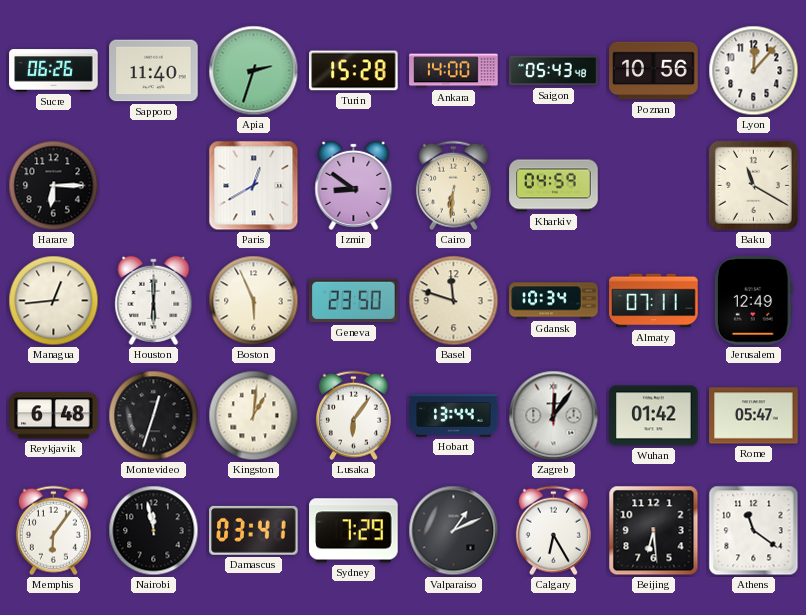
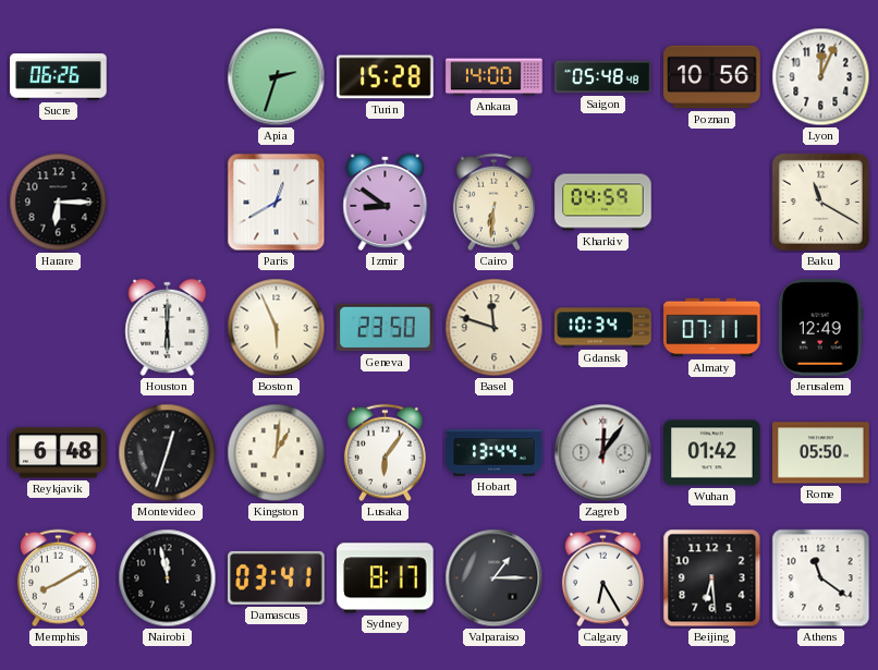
Sapporo: 11:40 -> none
Saigon: 05:43 -> 05:48
Lyon: 12:07 -> 12:04
Managua: 12:44 -> none
Rome: 05:47 -> 05:50
Memphis: 6:06 -> 8:10
Sydney: 7:29 -> 8:17
Valparaiso: 1:11 -> 1:15
